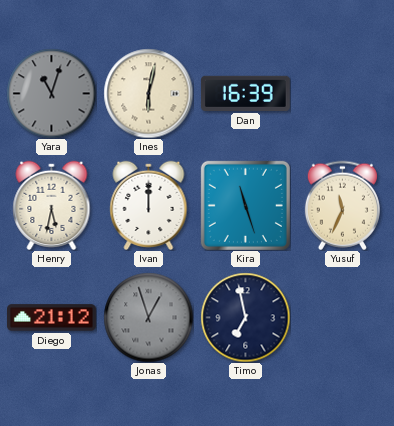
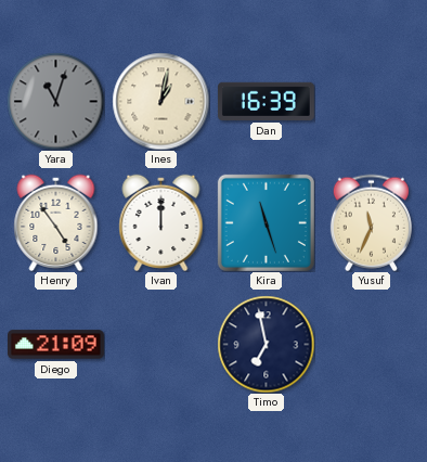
Ines: 6:02 -> 1:02
Henry: 5:32 -> 4:54
Diego: 21:12 -> 21:09
Jonas: 12:57 -> none
